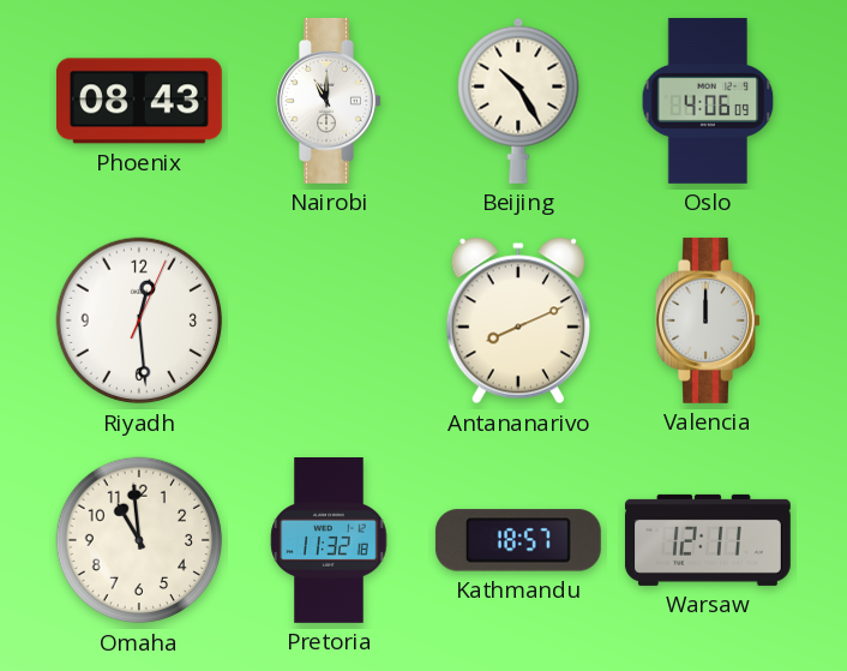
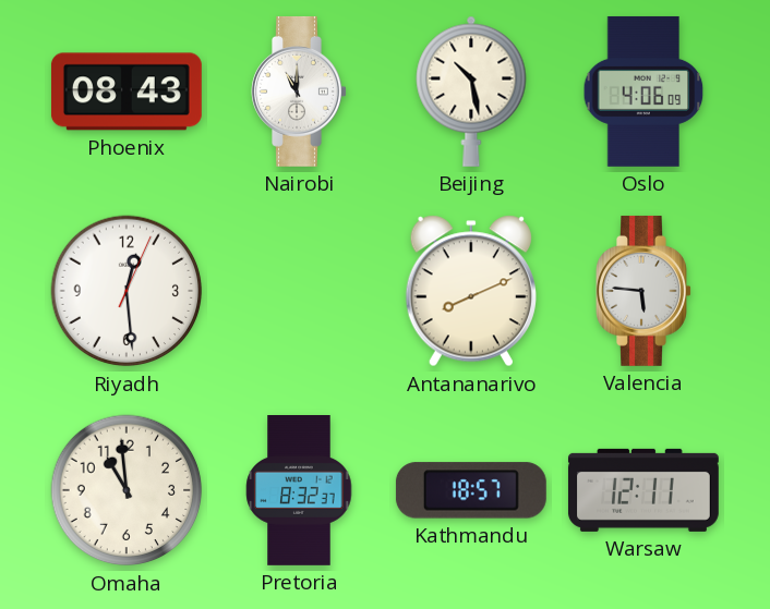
Beijing: 10:25 -> 10:28
Valencia: 12:00 -> 5:46
Pretoria: 11:32 -> 8:32
